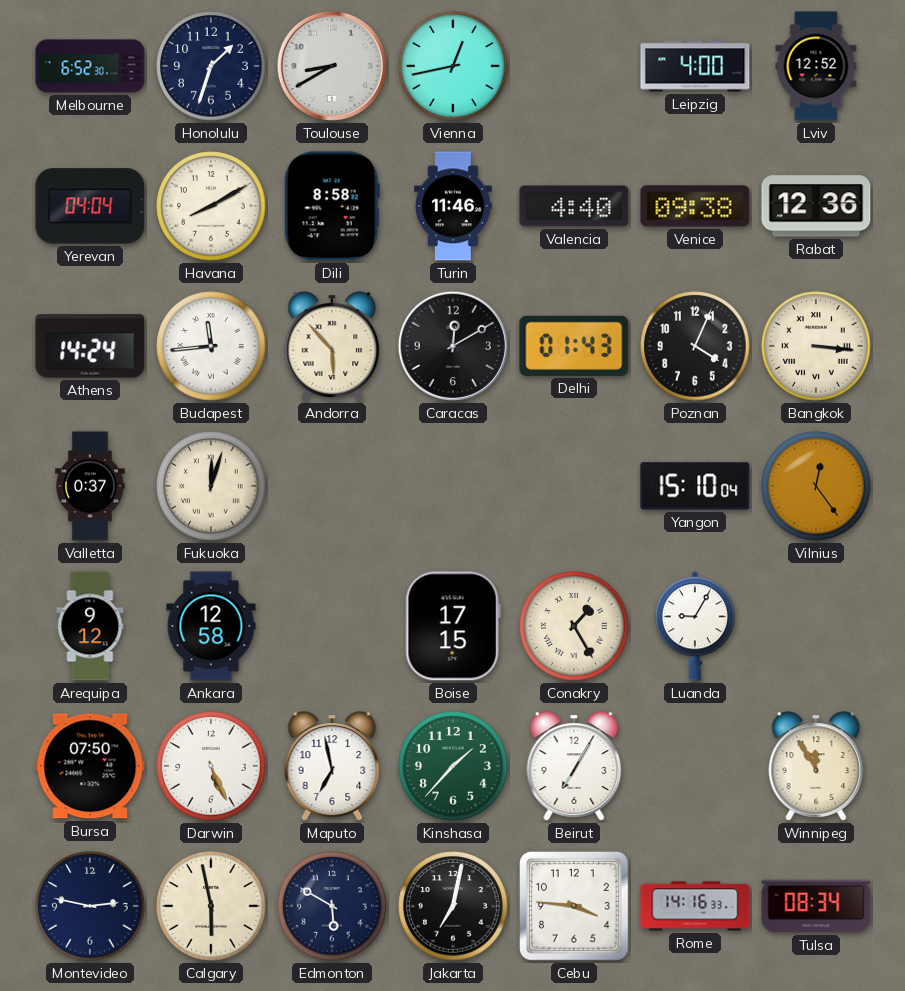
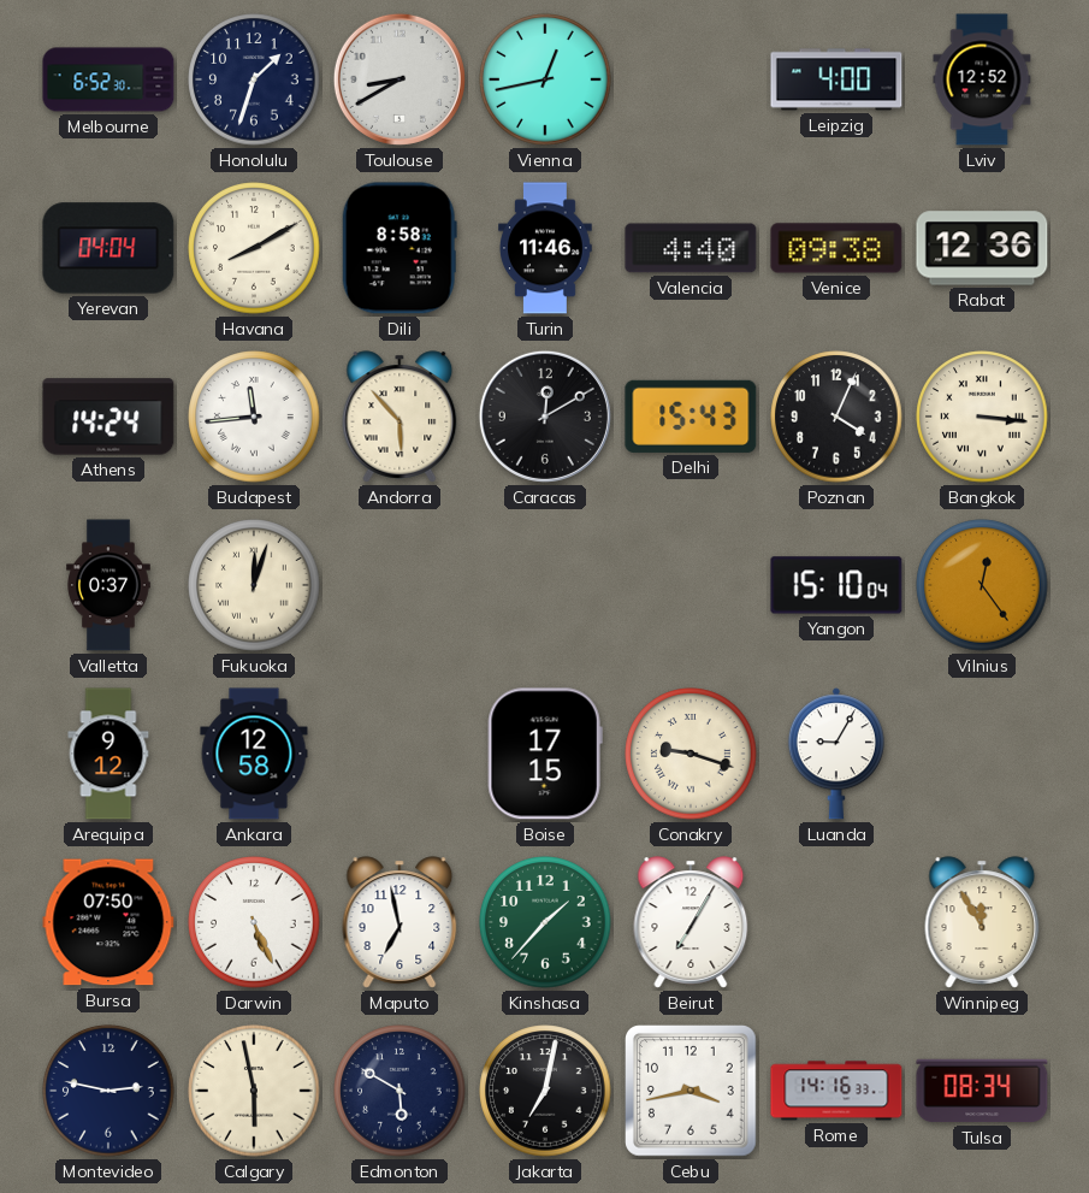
Delhi: 01:43 -> 15:43
Conakry: 1:25 -> 9:18
Cebu: 3:46 -> 3:43
